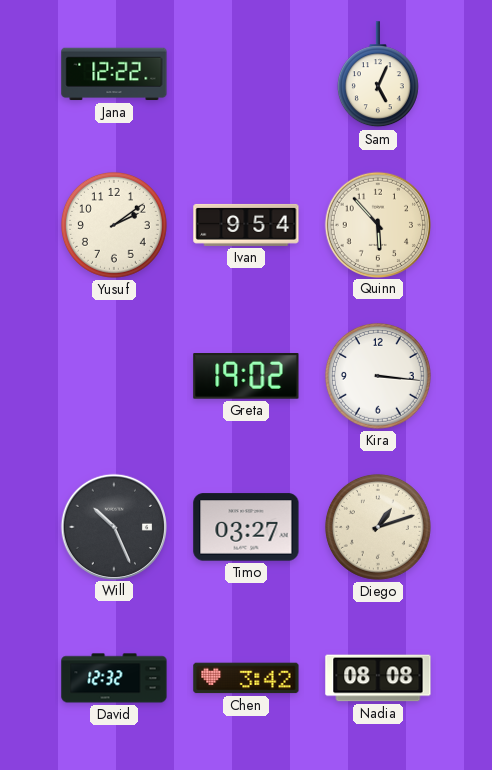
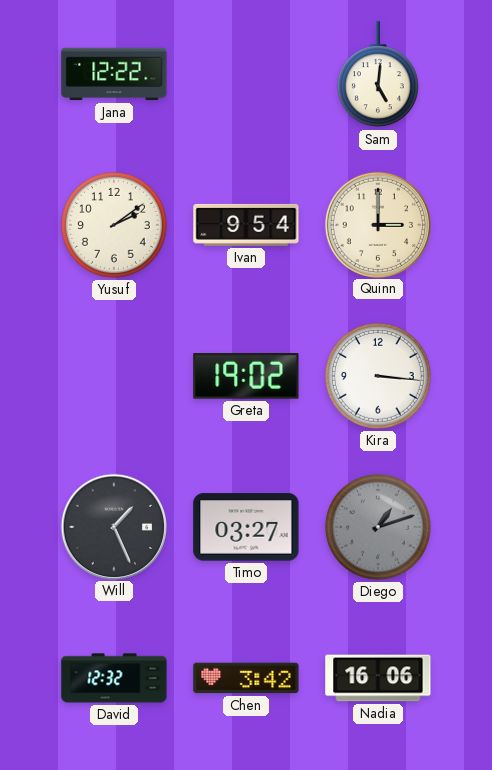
Sam: 5:04 -> 5:01
Quinn: 5:53 -> 3:00
Will: 10:26 -> 1:26
Diego dial: cream -> grey
Nadia: 08:08 -> 16:06
